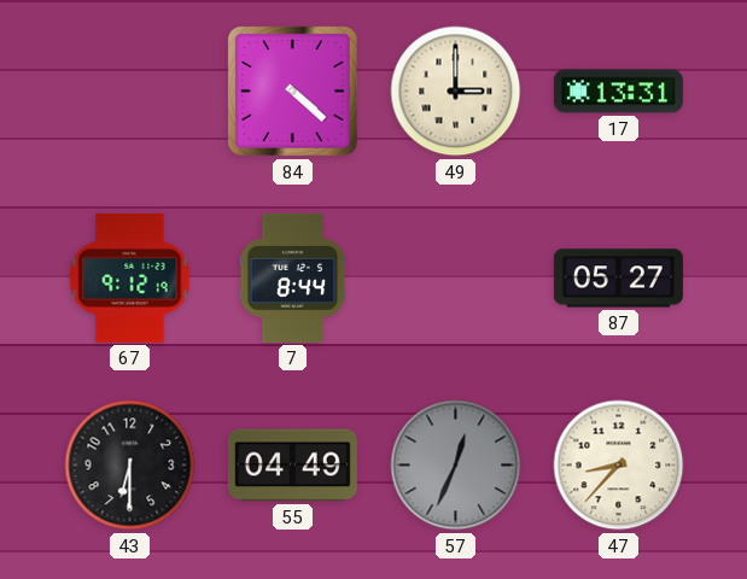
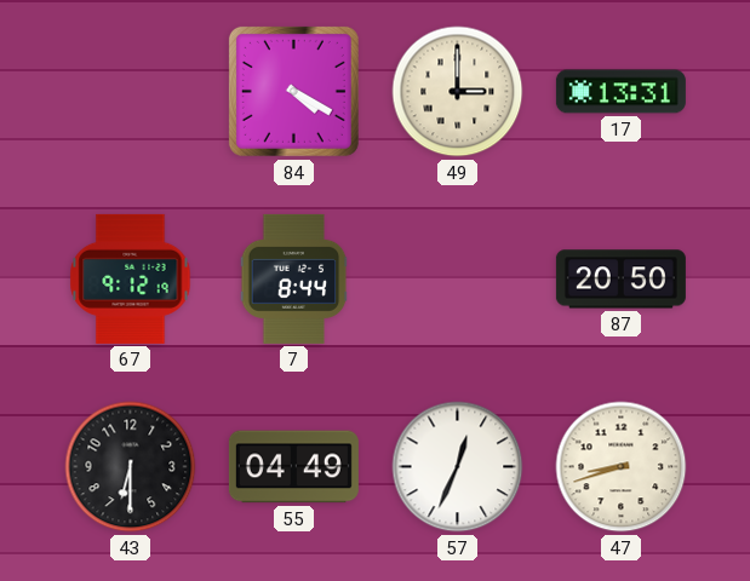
84: 4:22 -> 4:20
87: 05:27 -> 20:50
57 dial: grey -> white
47: 8:37 -> 8:42
